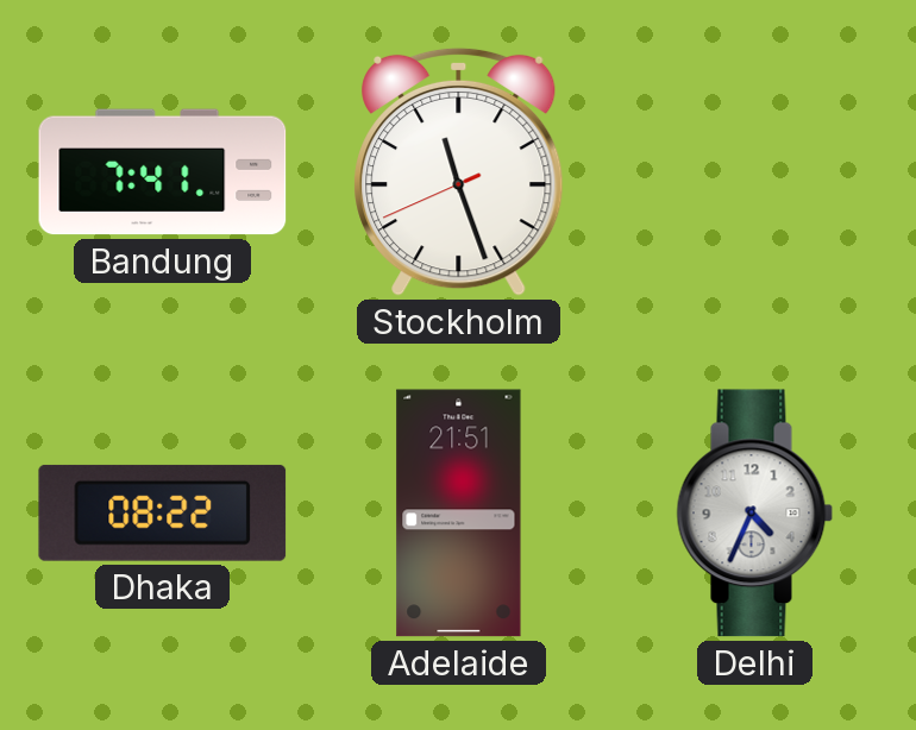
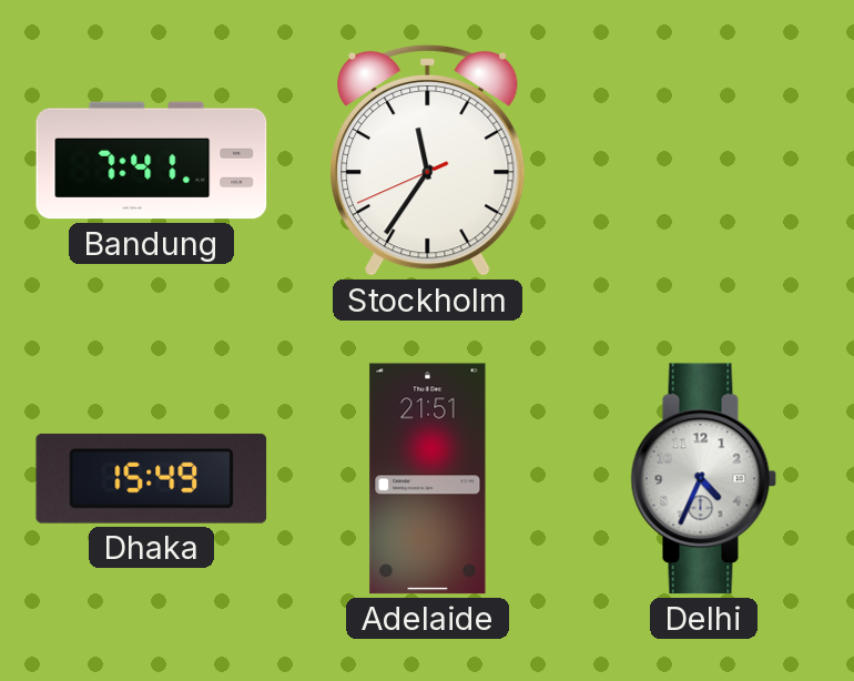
Stockholm: 11:26 -> 11:35
Dhaka: 08:22 -> 15:49
